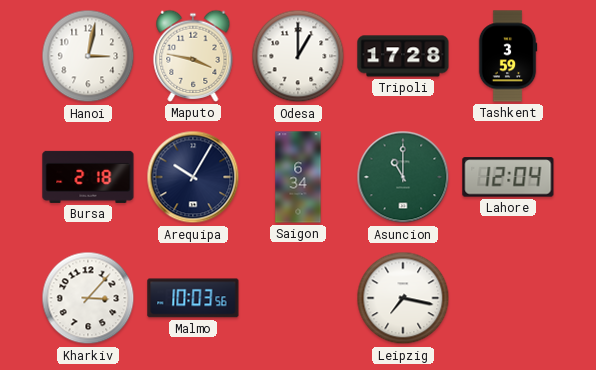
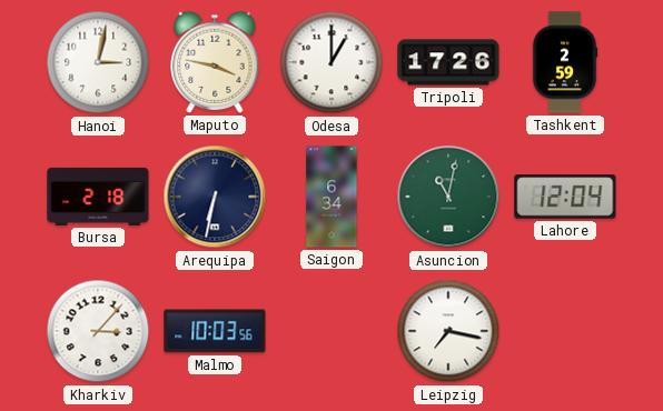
Tripoli: 17:28 -> 17:26
Tashkent: 3:59 -> 2:59
Arequipa: 10:05 -> 6:32
Asuncion: 11:00 -> 11:02
